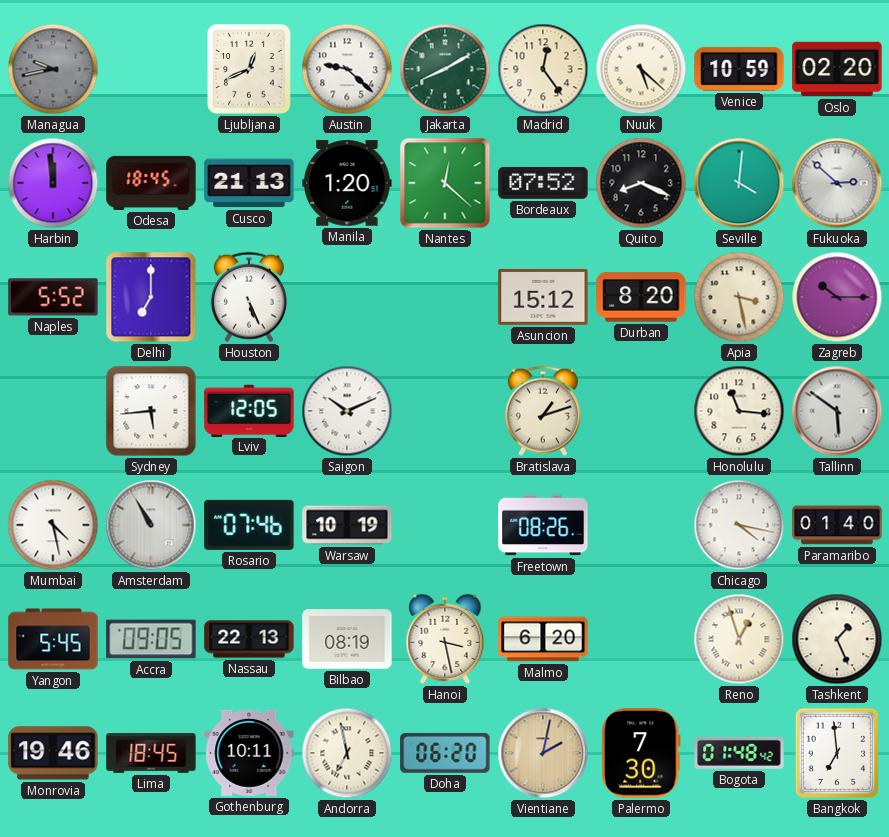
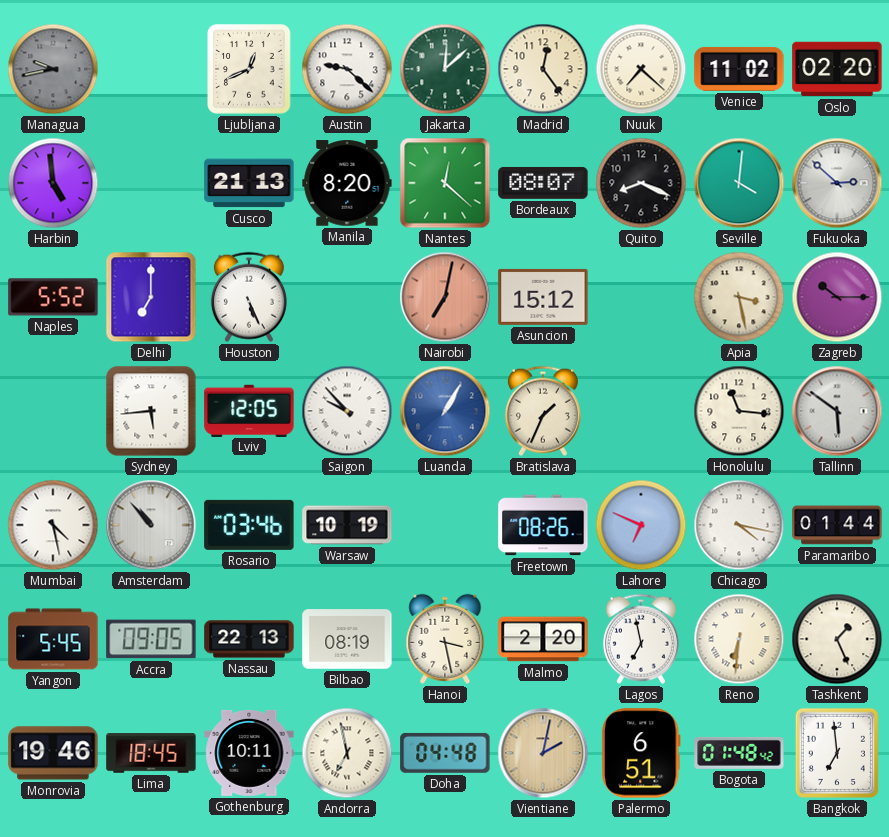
Jakarta: 8:10 -> 12:08
Nuuk: 5:22 -> 7:22
Venice: 10:59 -> 11:02
Harbin: 11:59 -> 4:59
Odesa: 18:45 -> none
Manila: 1:20 -> 8:20
Bordeaux: 07:52 -> 08:07
Nairobi: none -> 7:02
Durban: 8:20 -> none
Saigon: 10:11 -> 9:53
Luanda: none -> 1:05
Bratislava: 1:12 -> 1:34
Amsterdam: 10:55 -> 10:53
Rosario: 07:46 -> 03:46
Lahore: none -> 6:49
Paramaribo: 01:40 -> 01:44
Malmo: 6:20 -> 2:20
Lagos: none -> 6:58
Reno: 12:57 -> 6:31
Doha: 06:20 -> 04:48
Palermo: 7:30 -> 6:51
